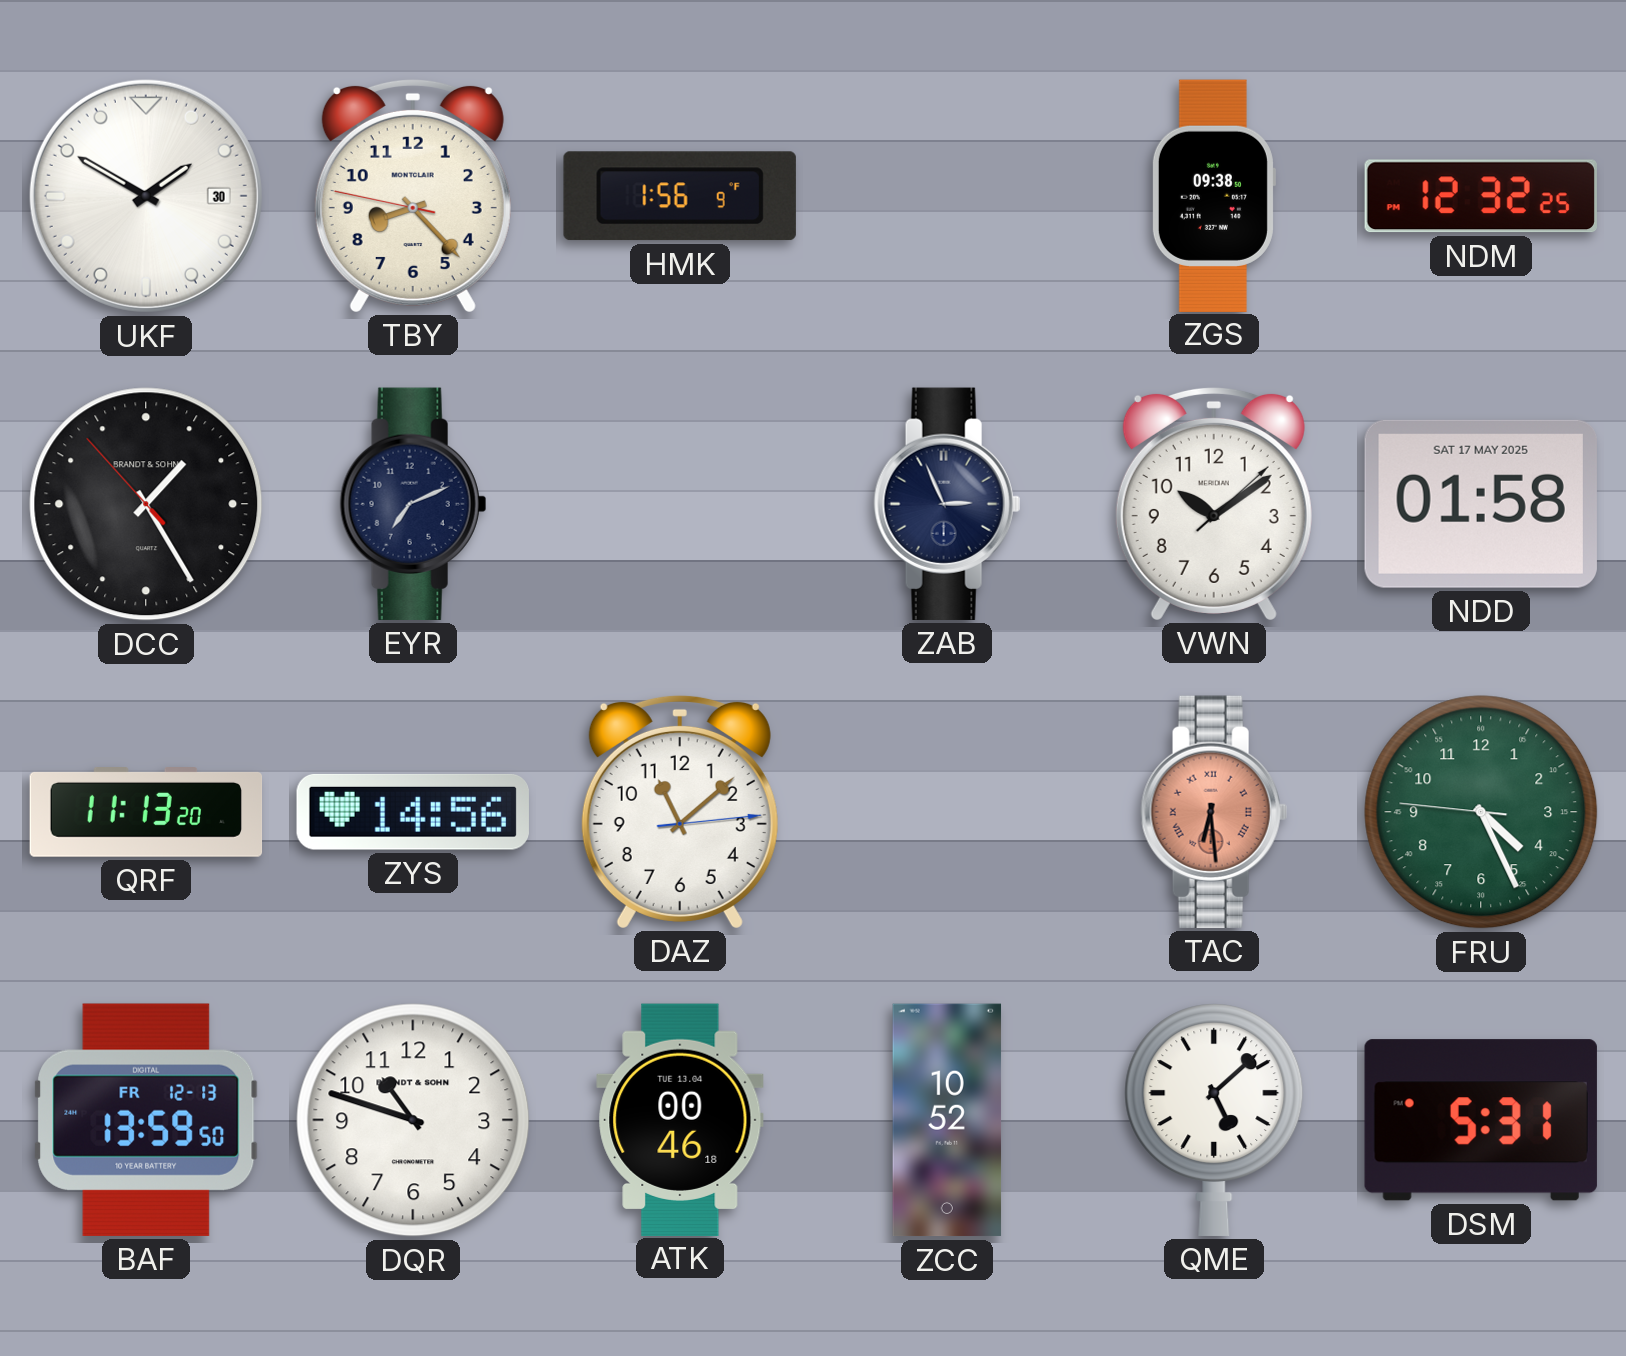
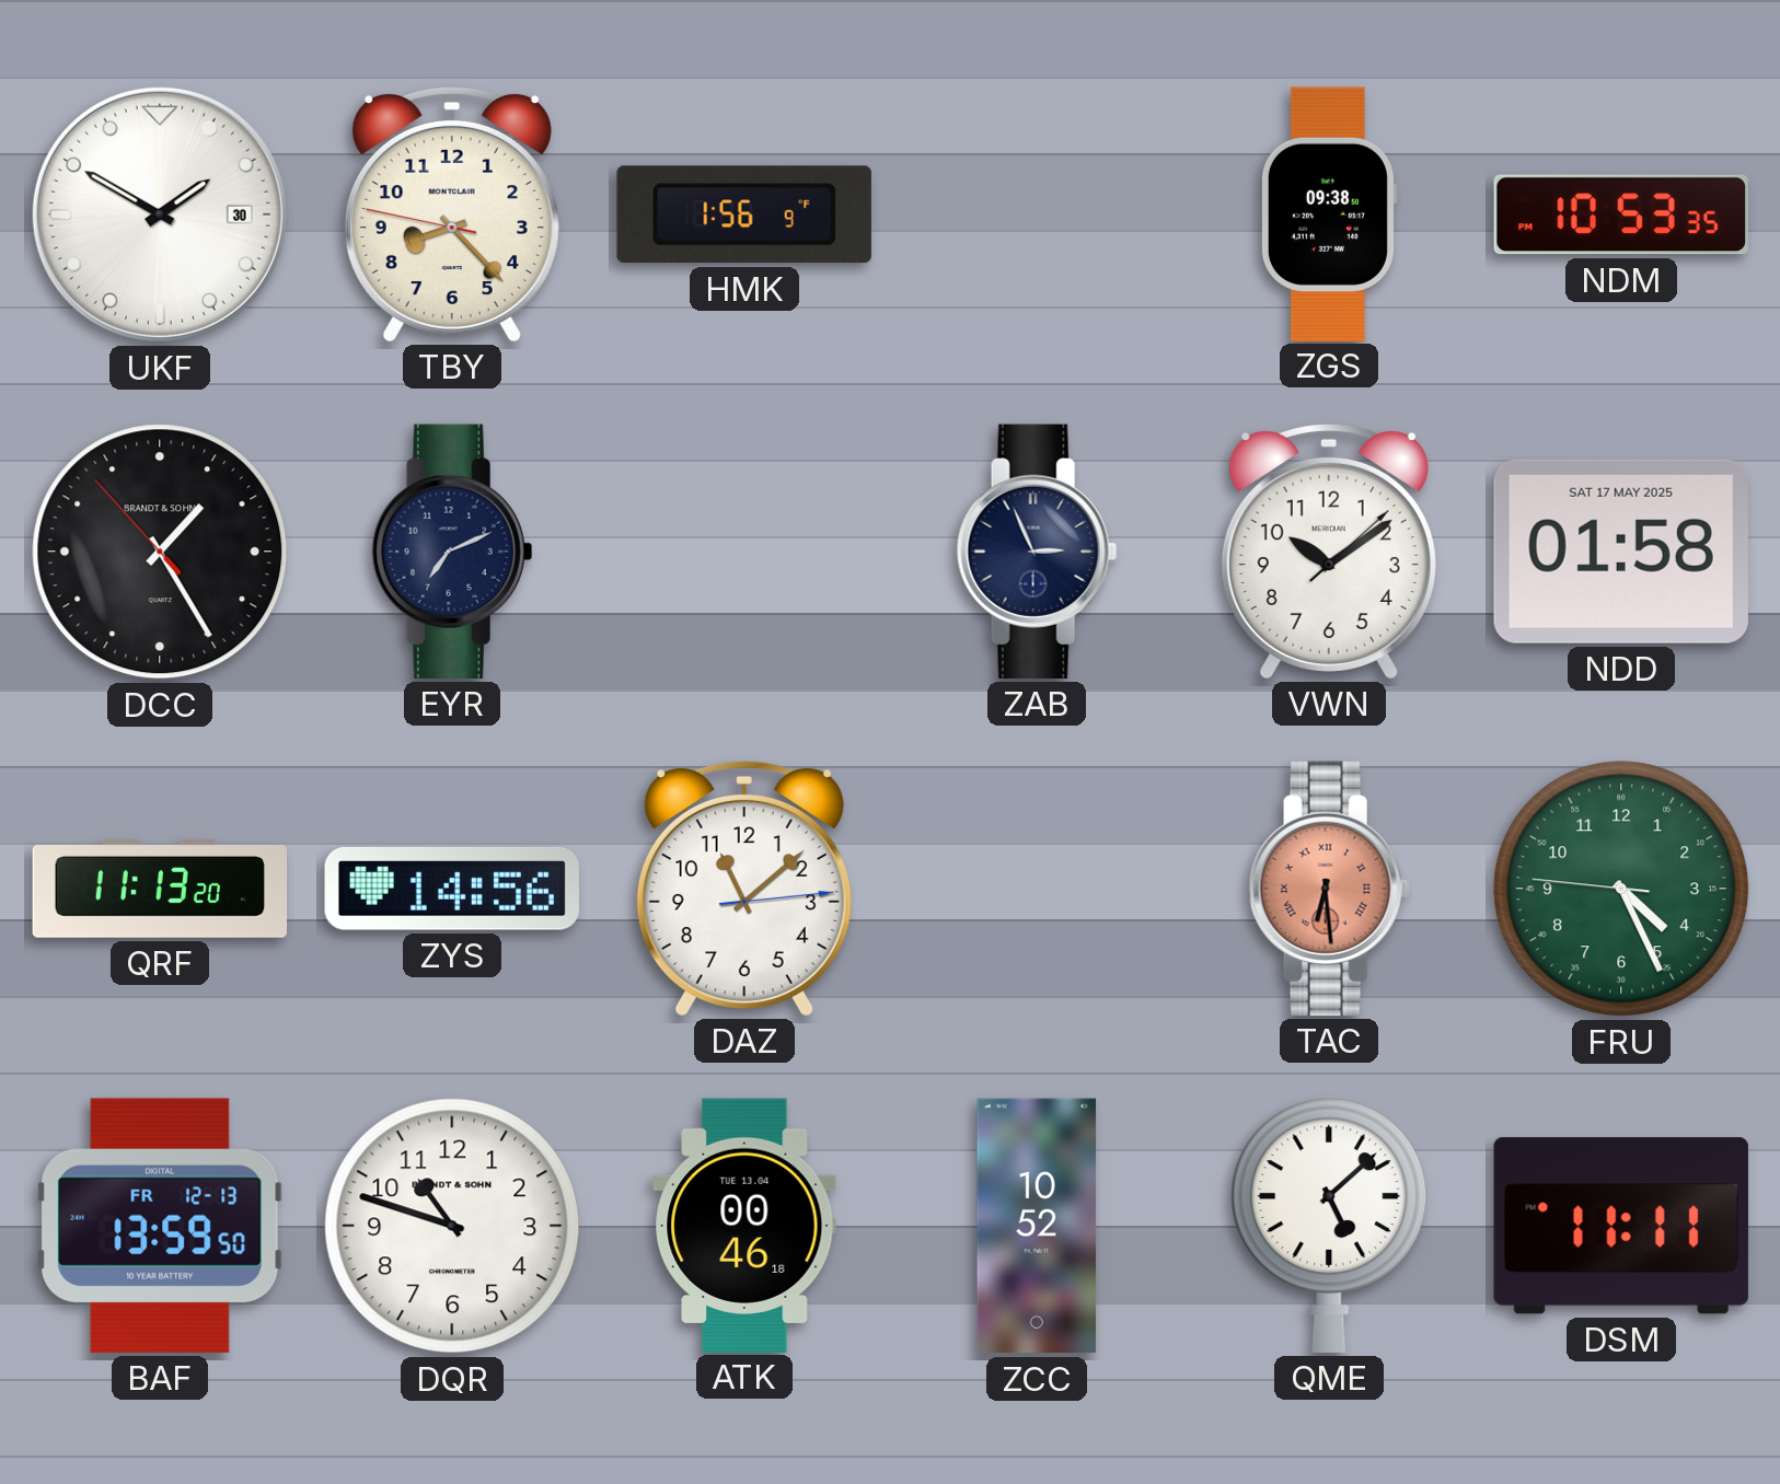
NDM: 12:32 -> 10:53
DSM: 5:31 -> 11:11
